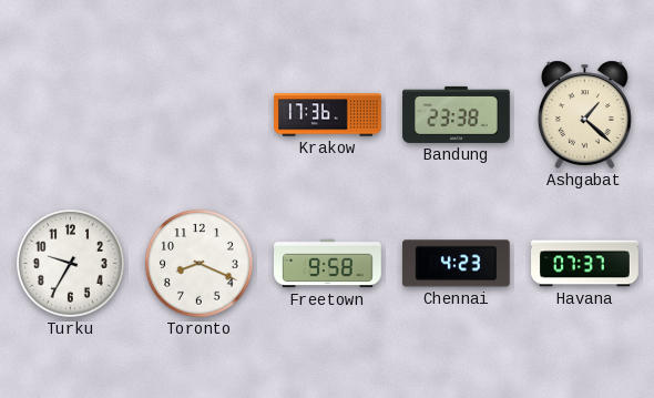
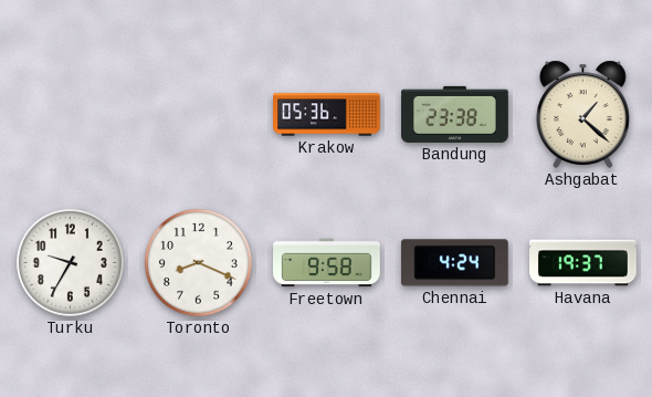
Krakow: 17:36 -> 05:36
Chennai: 4:23 -> 4:24
Havana: 07:37 -> 19:37
